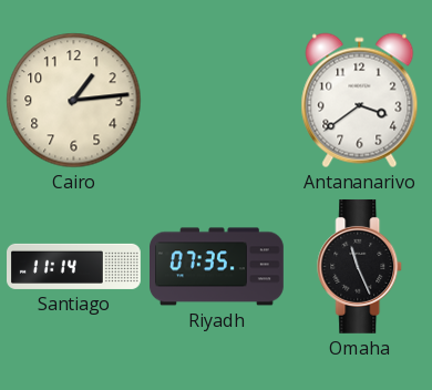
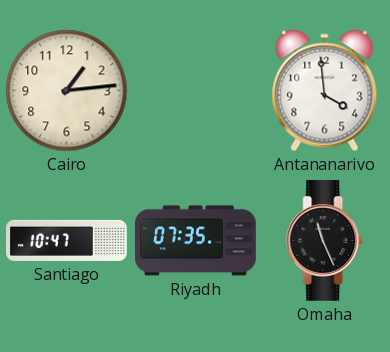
Antananarivo: 3:39 -> 3:59
Santiago: 11:14 -> 10:47
